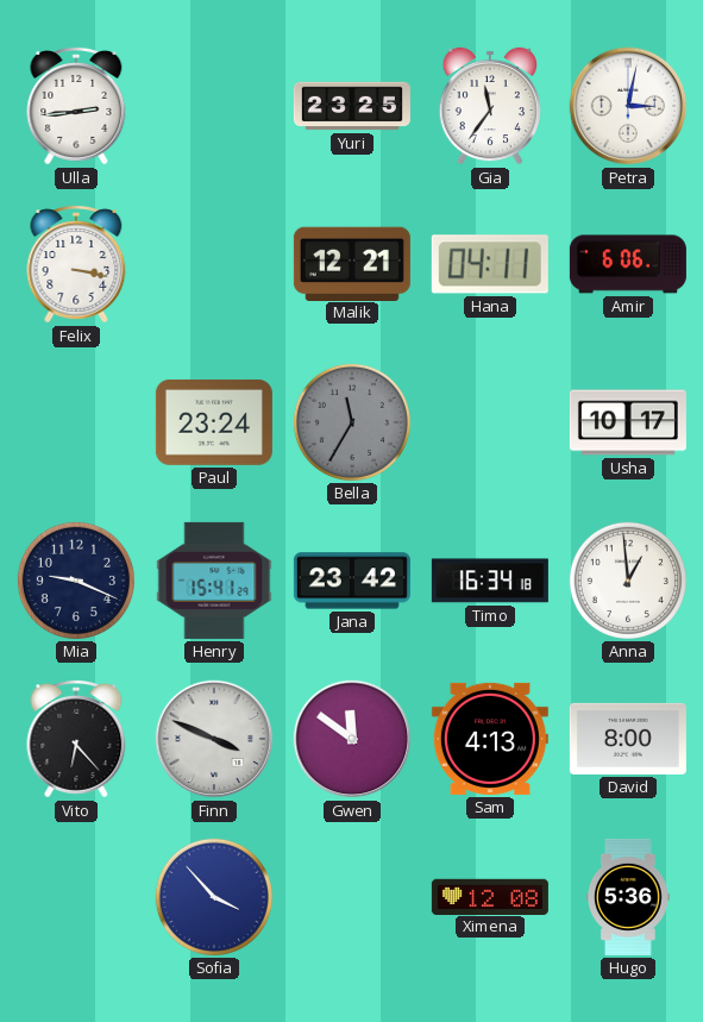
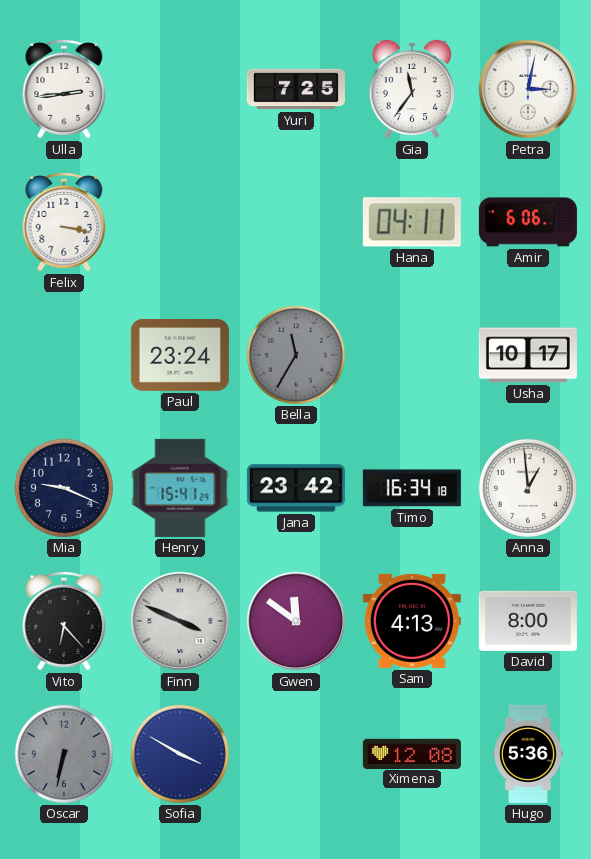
Yuri: 23:25 -> 7:25
Malik: 12:21 -> none
Oscar: none -> 6:32
Sofia: 3:53 -> 3:50
